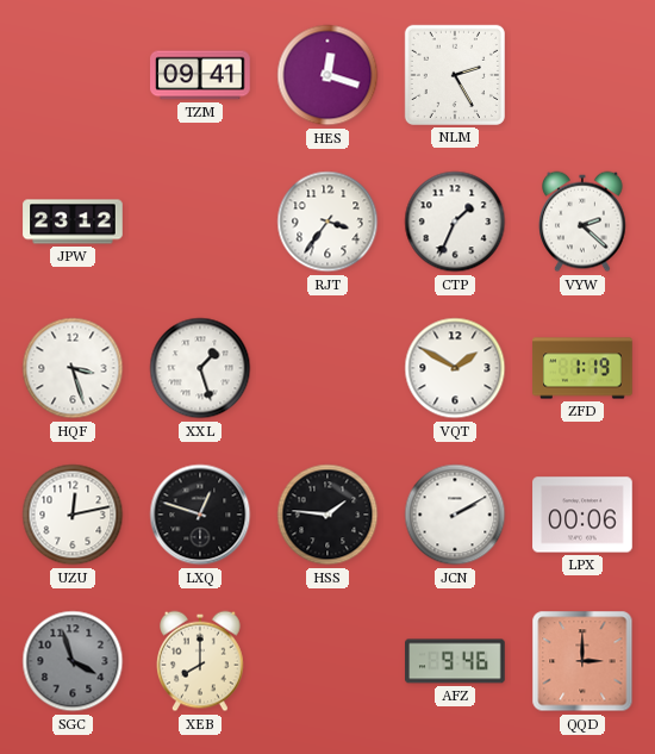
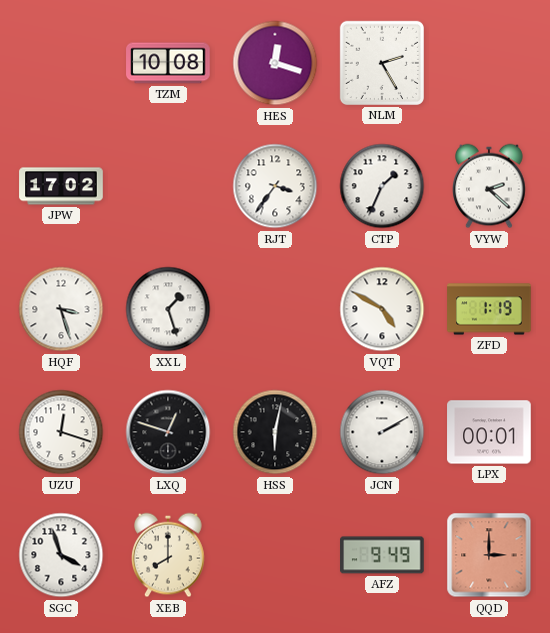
TZM: 09:41 -> 10:08
JPW: 23:12 -> 17:02
VQT: 1:50 -> 4:50
UZU: 12:13 -> 12:18
HSS: 1:46 -> 6:02
LPX: 00:06 -> 00:01
SGC dial: grey -> white
AFZ: 9:46 -> 9:49
